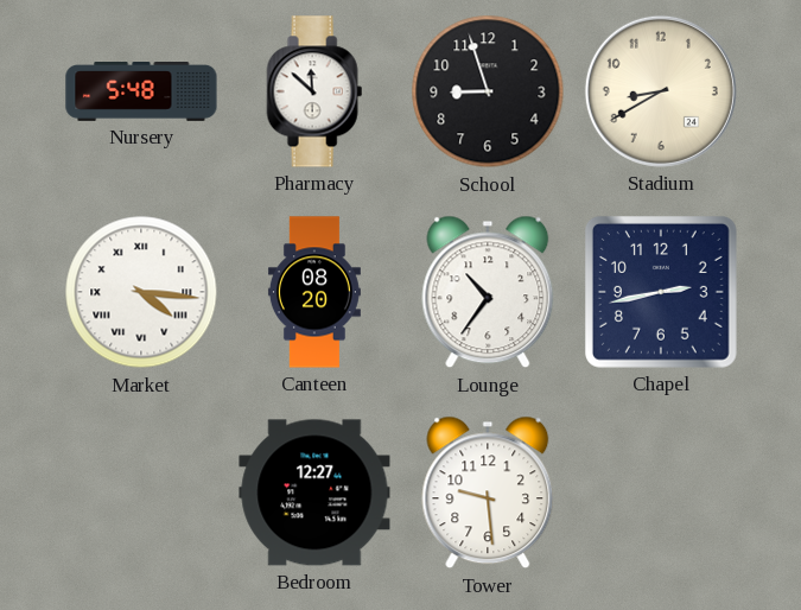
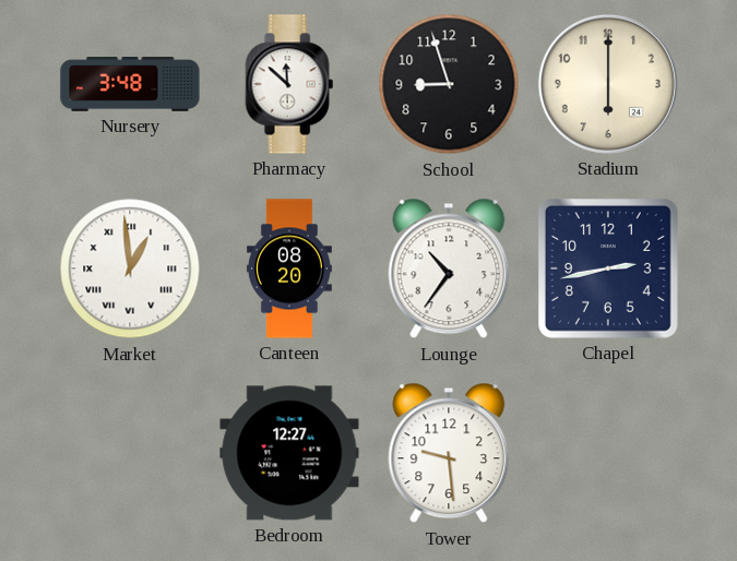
Nursery: 5:48 -> 3:48
Stadium: 8:40 -> 6:00
Market: 4:16 -> 12:59
